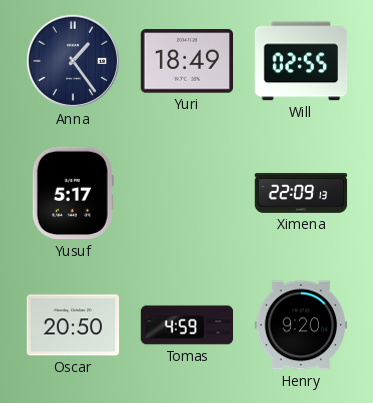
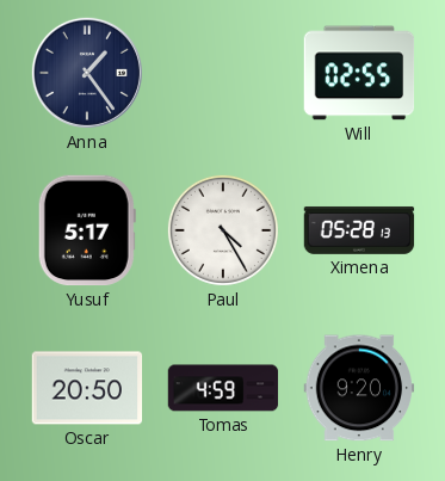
Yuri: 18:49 -> none
Paul: none -> 4:25
Ximena: 22:09 -> 05:28
